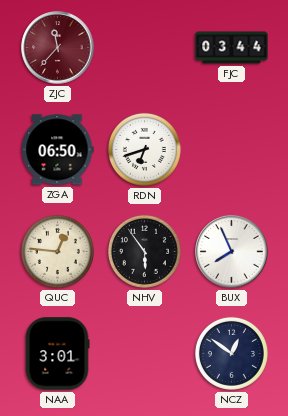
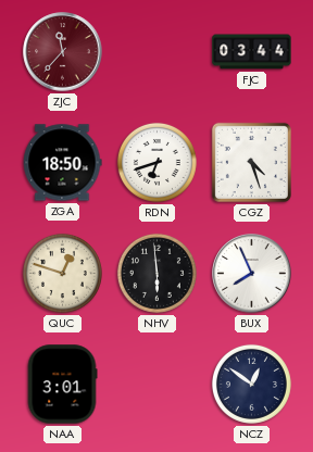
ZGA: 06:50 -> 18:50
CGZ: none -> 4:27
QUC: 12:46 -> 12:48
NHV: 5:54 -> 5:59
